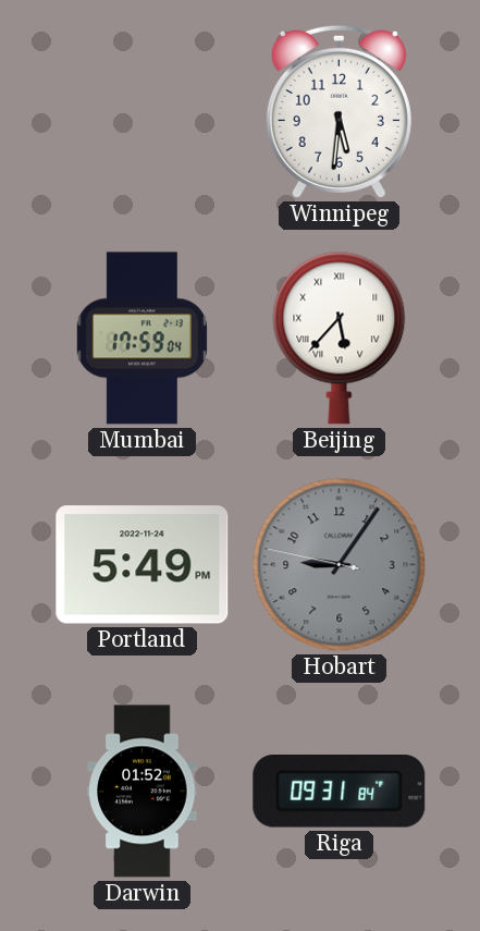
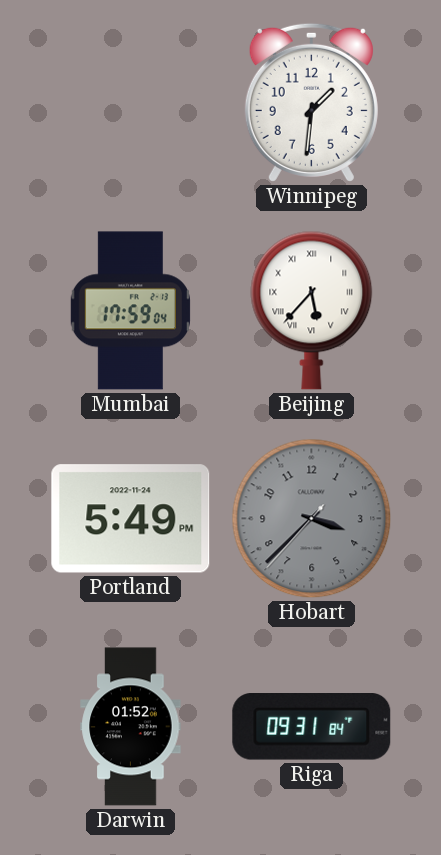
Winnipeg: 5:31 -> 1:31
Hobart: 9:05 -> 3:37
